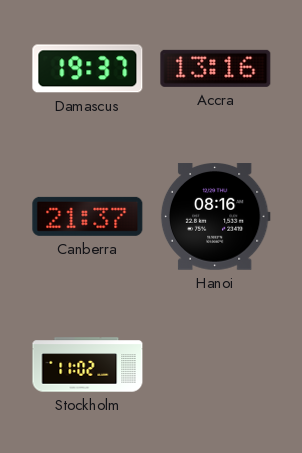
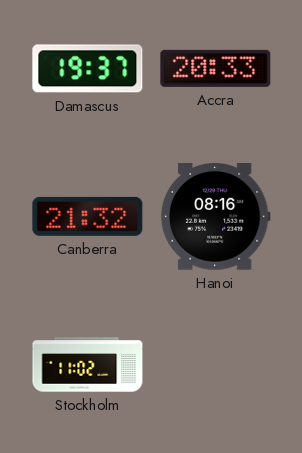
Accra: 13:16 -> 20:33
Canberra: 21:37 -> 21:32
